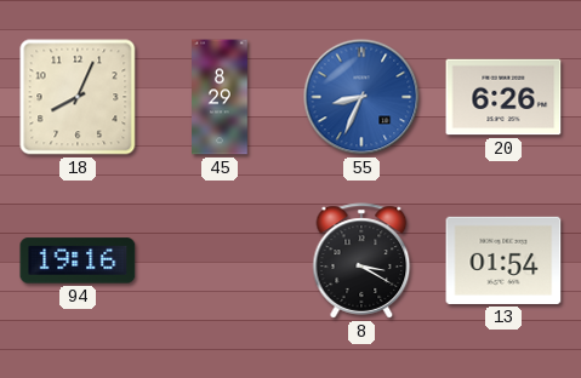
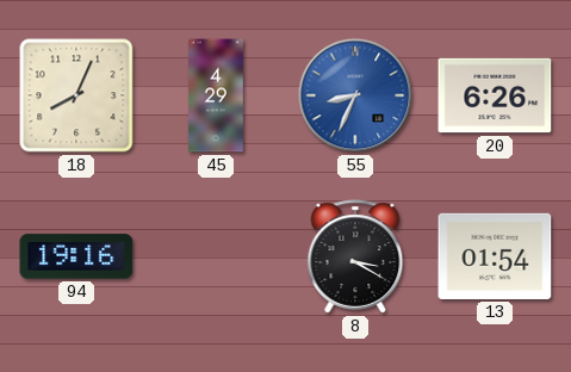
45: 8:29 -> 4:29
